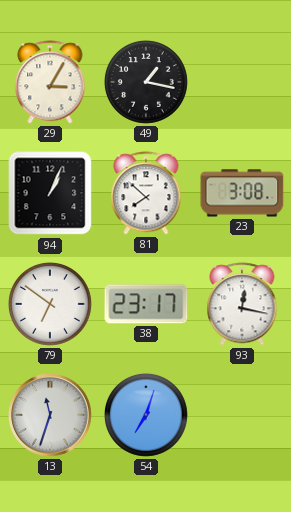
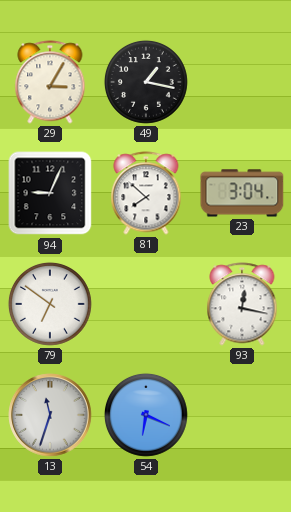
94: 1:04 -> 9:04
23: 3:08 -> 3:04
38: 23:17 -> none
54: 7:03 -> 6:19
